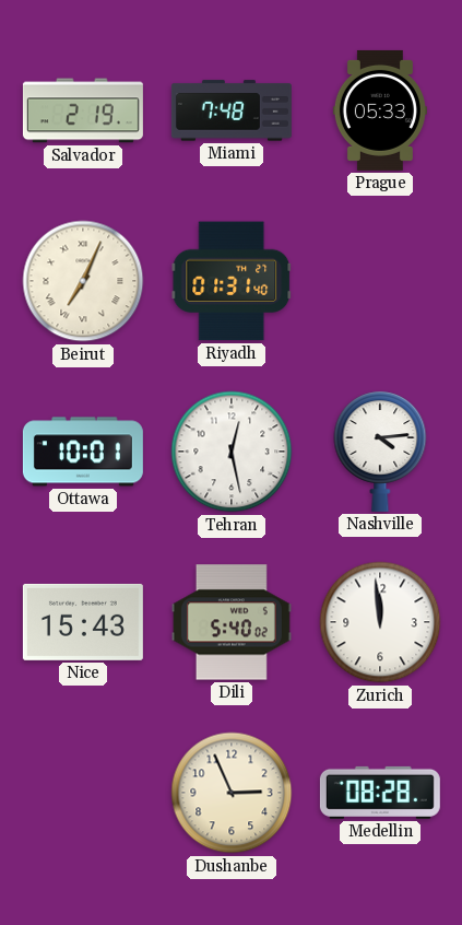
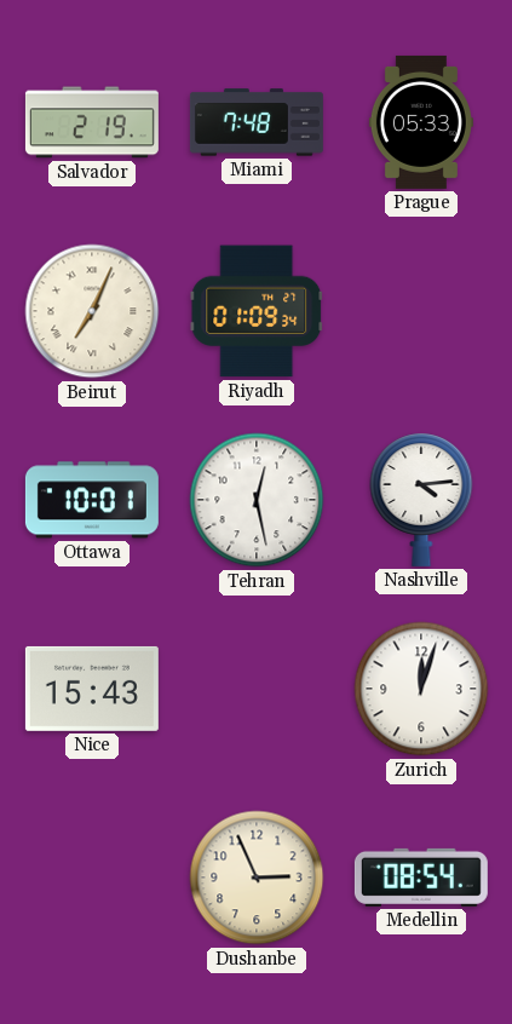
Riyadh: 01:31 -> 01:09
Dili: 5:40 -> none
Zurich: 11:59 -> 12:03
Medellin: 08:28 -> 08:54
